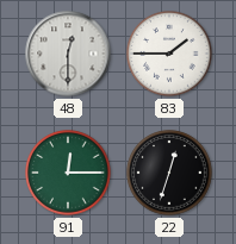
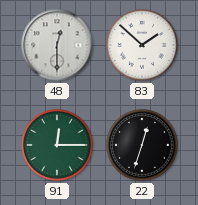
83: 1:45 -> 1:52
